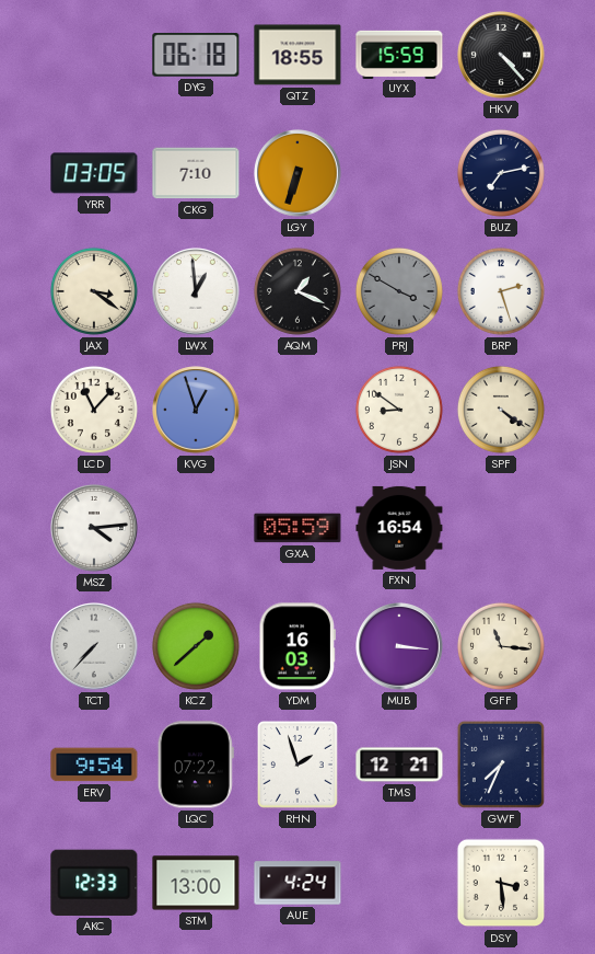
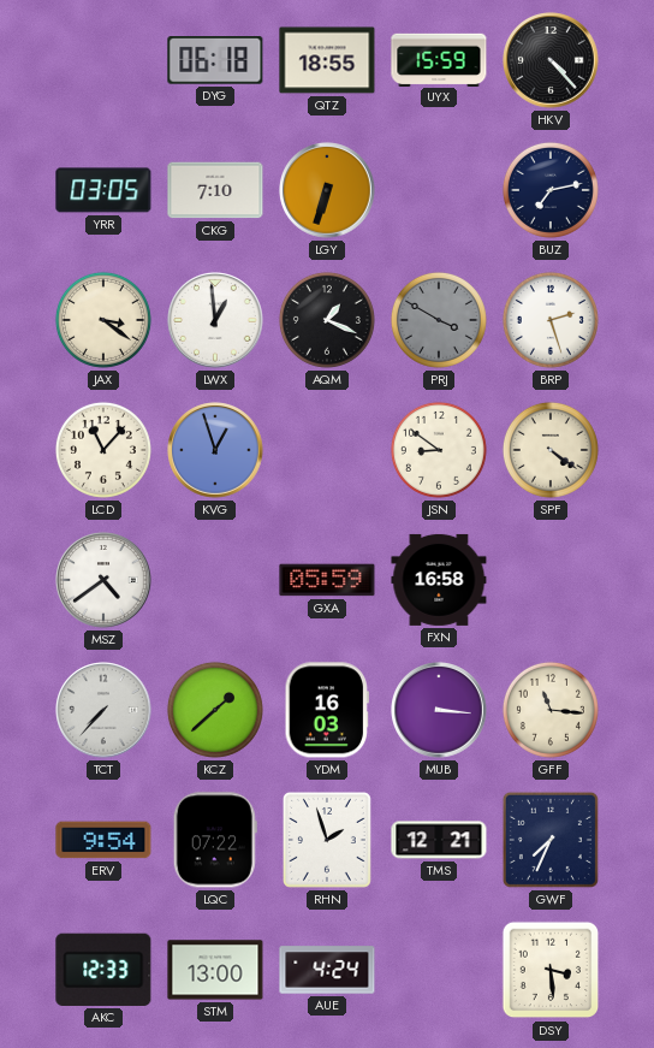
MSZ: 4:14 -> 4:39
FXN: 16:54 -> 16:58
